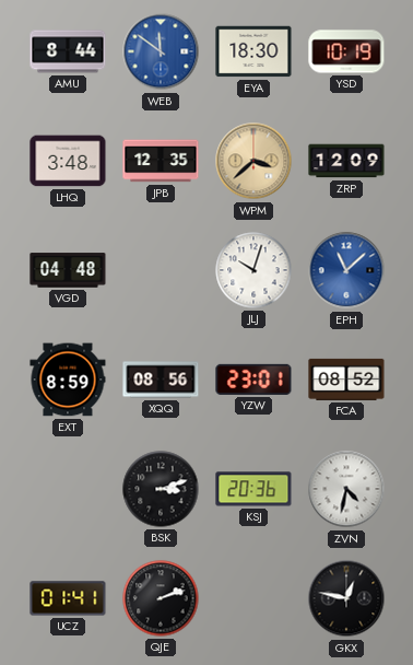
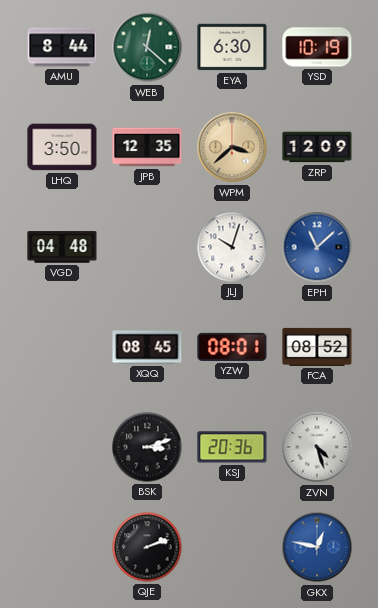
WEB: 11:51 -> 12:22
WEB dial: blue -> green
EYA: 18:30 -> 6:30
LHQ: 3:48 -> 3:50
EXT: 8:59 -> none
XQQ: 08:56 -> 08:45
YZW: 23:01 -> 08:01
ZVN: 4:32 -> 4:27
UCZ: 01:41 -> none
GKX dial: black -> blue
